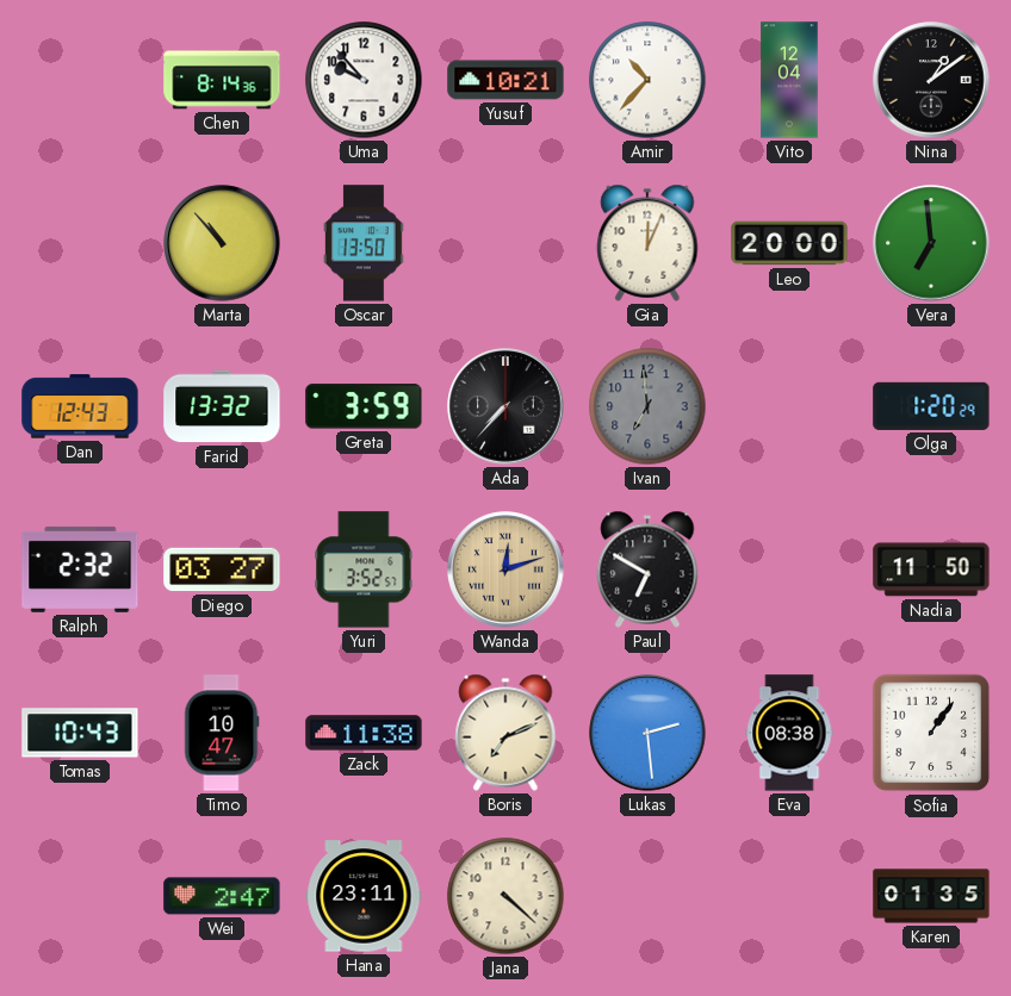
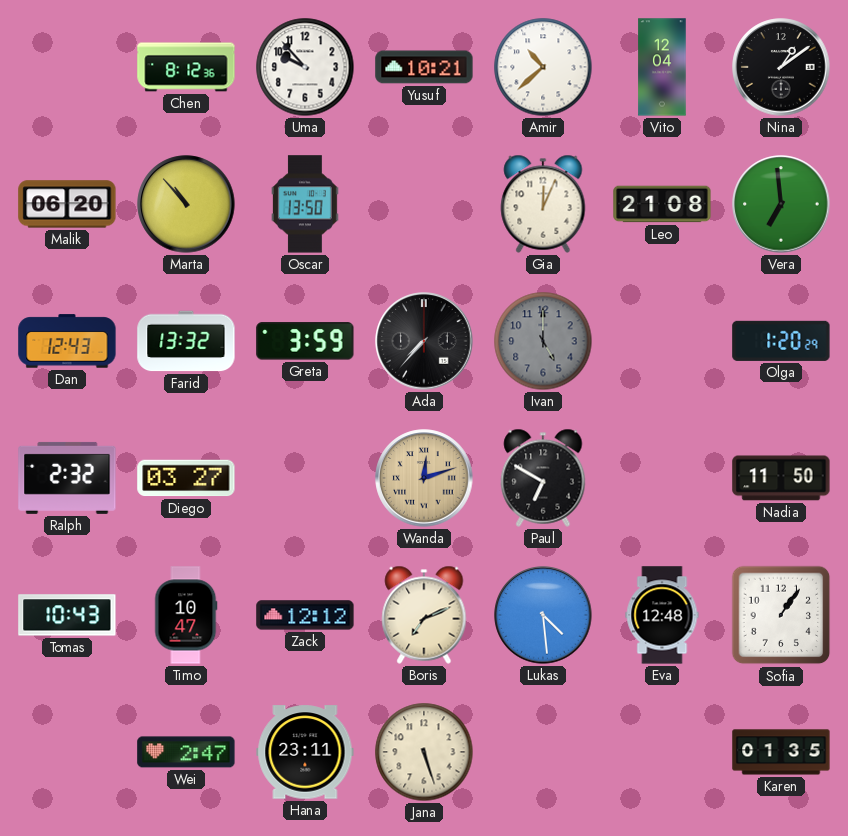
Chen: 8:14 -> 8:12
Amir: 10:37 -> 10:38
Malik: none -> 06:20
Leo: 20:00 -> 21:08
Ivan: 6:59 -> 5:00
Yuri: 3:52 -> none
Zack: 11:38 -> 12:12
Lukas: 2:29 -> 4:29
Eva: 08:38 -> 12:48
Jana: 4:22 -> 5:27
